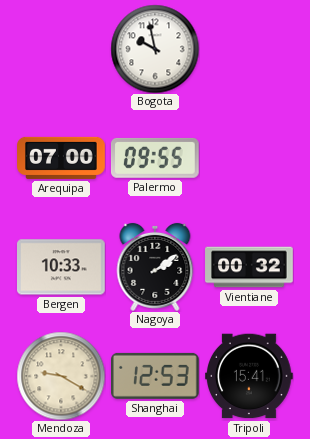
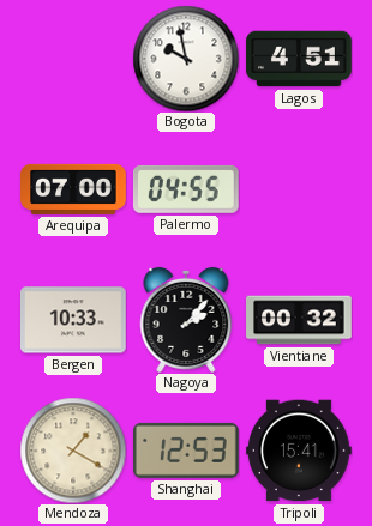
Lagos: none -> 4:51
Palermo: 09:55 -> 04:55
Nagoya: 2:09 -> 2:07
Mendoza: 9:20 -> 1:20
